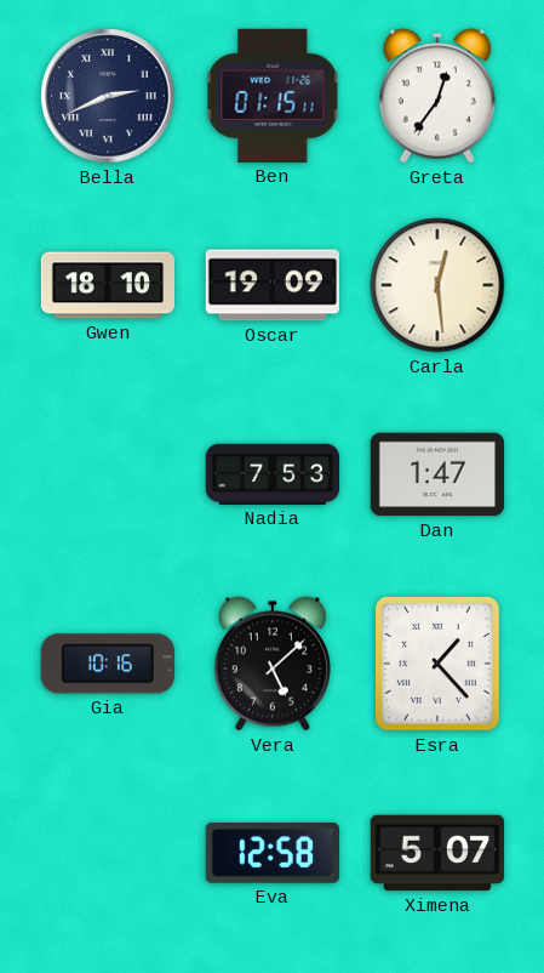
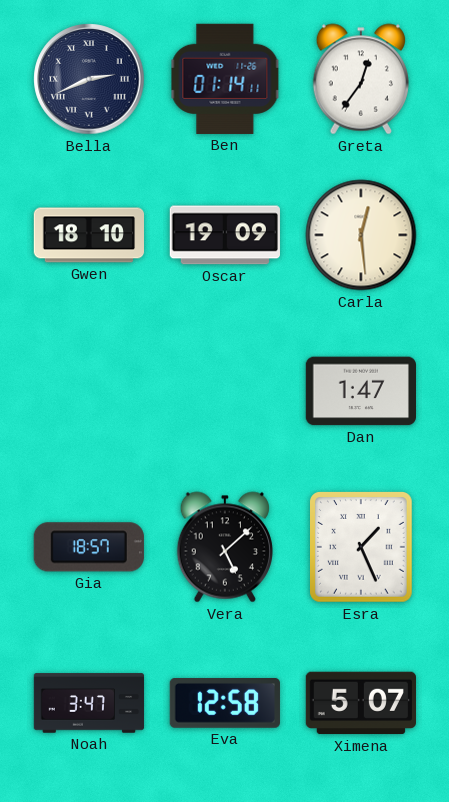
Ben: 01:15 -> 01:14
Nadia: 7:53 -> none
Gia: 10:16 -> 18:57
Esra: 1:23 -> 1:26
Noah: none -> 3:47
